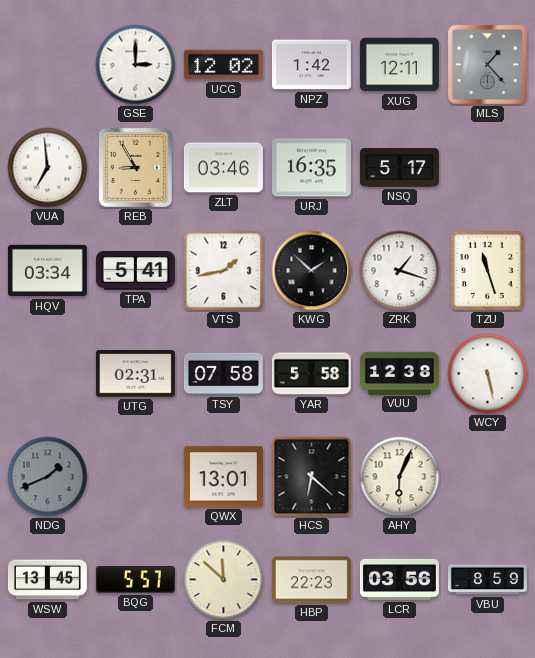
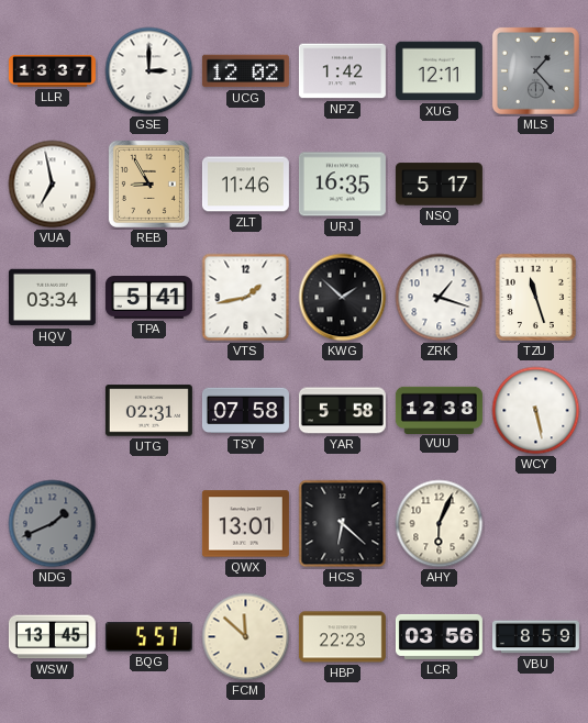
LLR: none -> 13:37
VUA: 6:59 -> 6:58
ZLT: 03:46 -> 11:46
